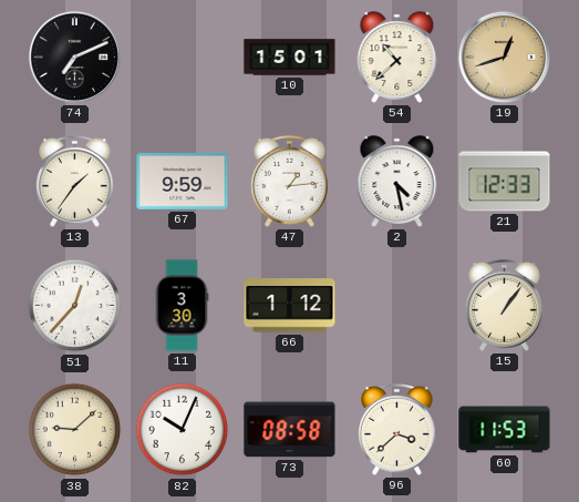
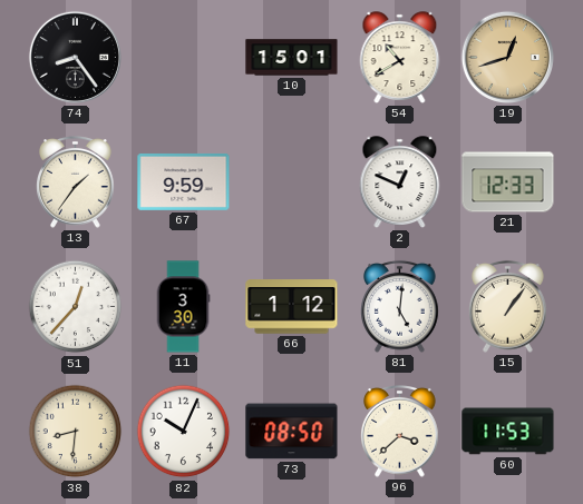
74: 7:11 -> 8:24
54: 10:38 -> 10:40
47: 1:14 -> none
2: 4:28 -> 12:49
81: none -> 5:01
38: 9:08 -> 8:31
73: 08:58 -> 08:50
